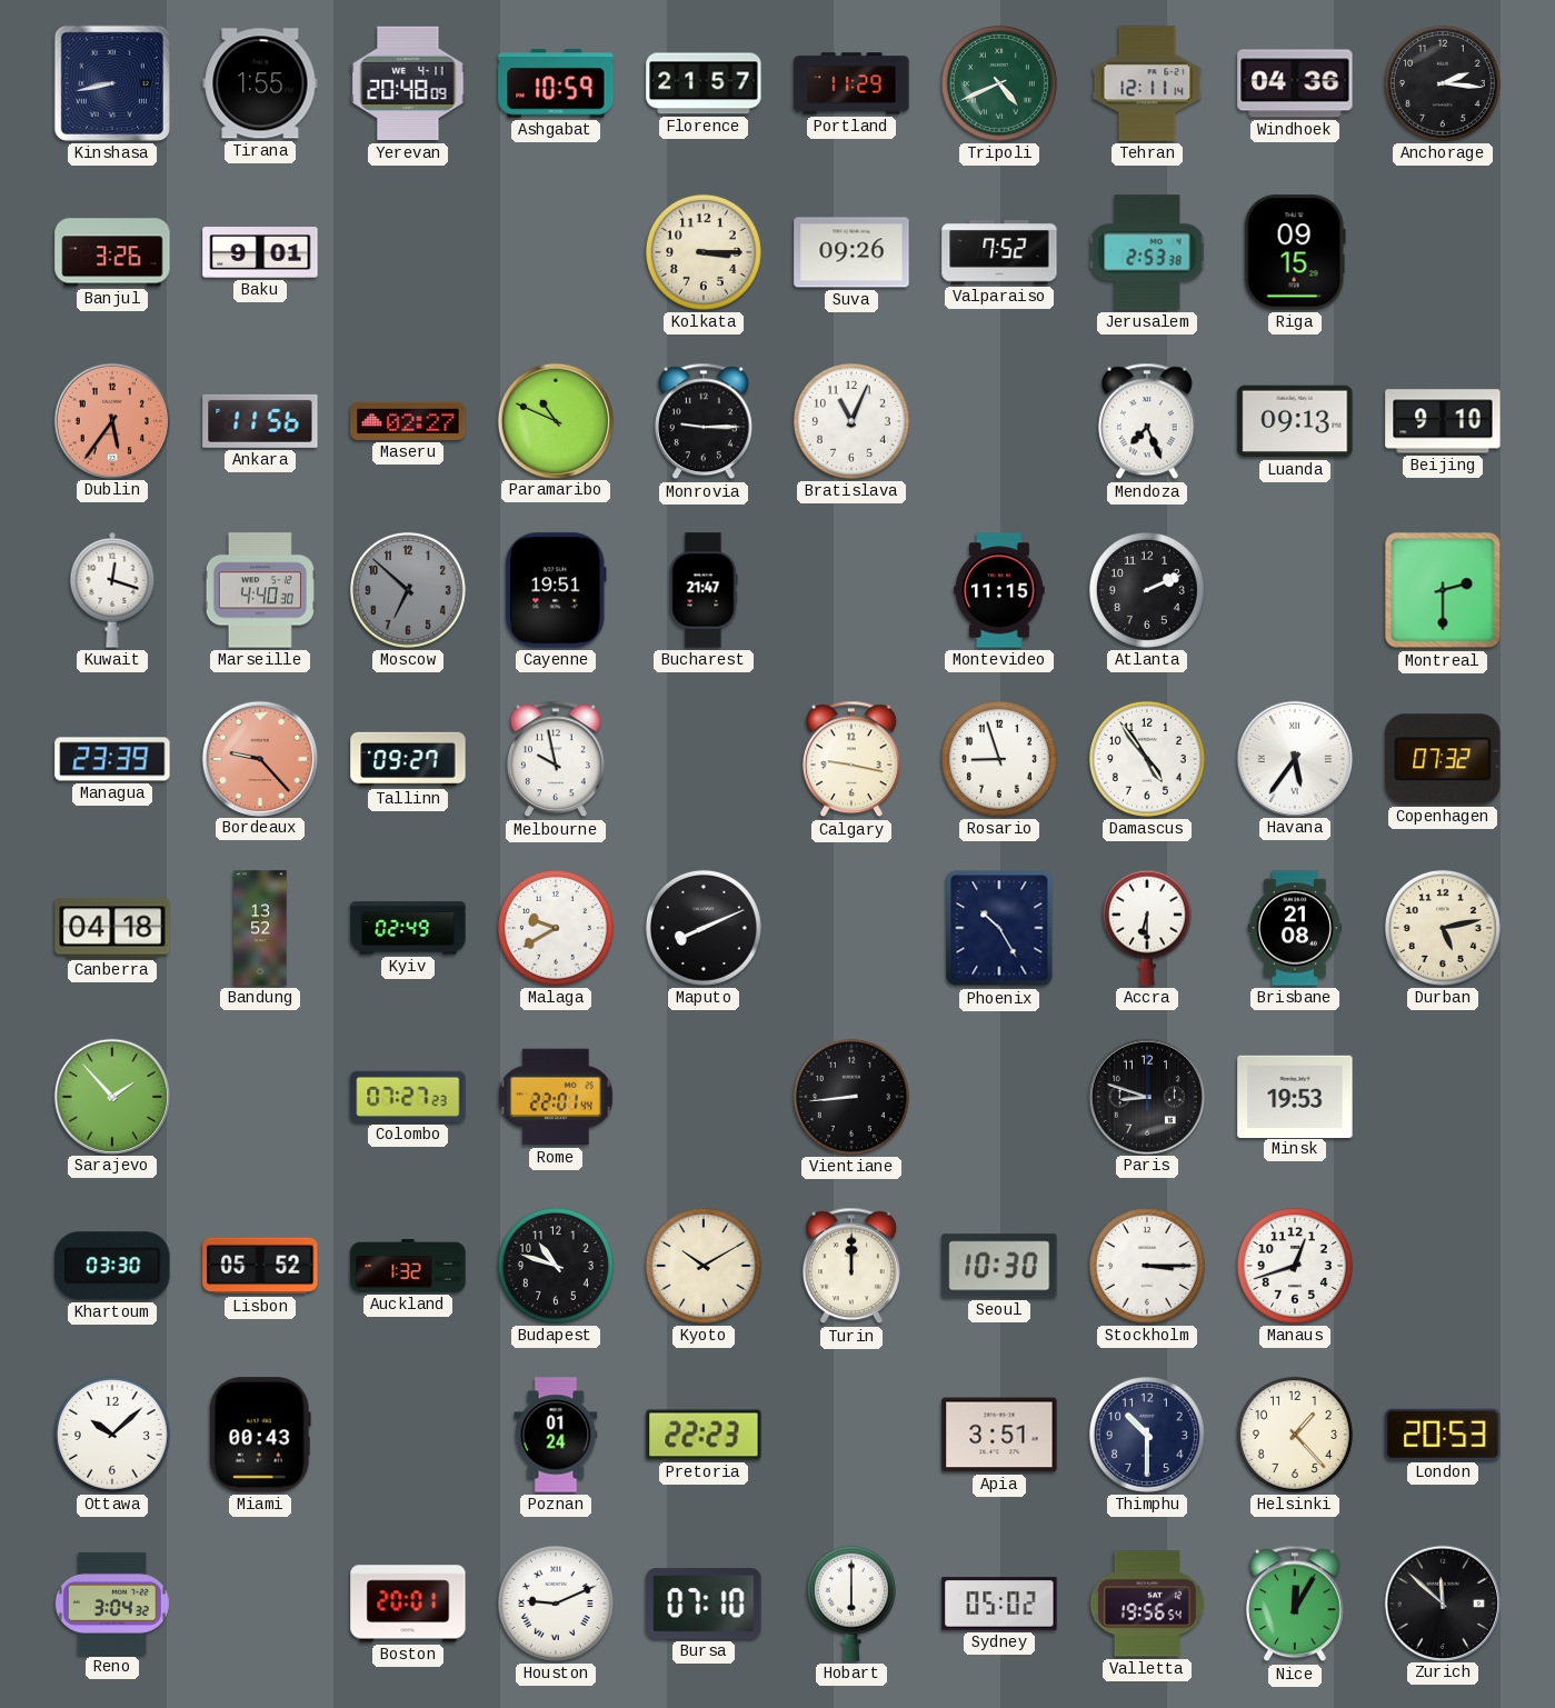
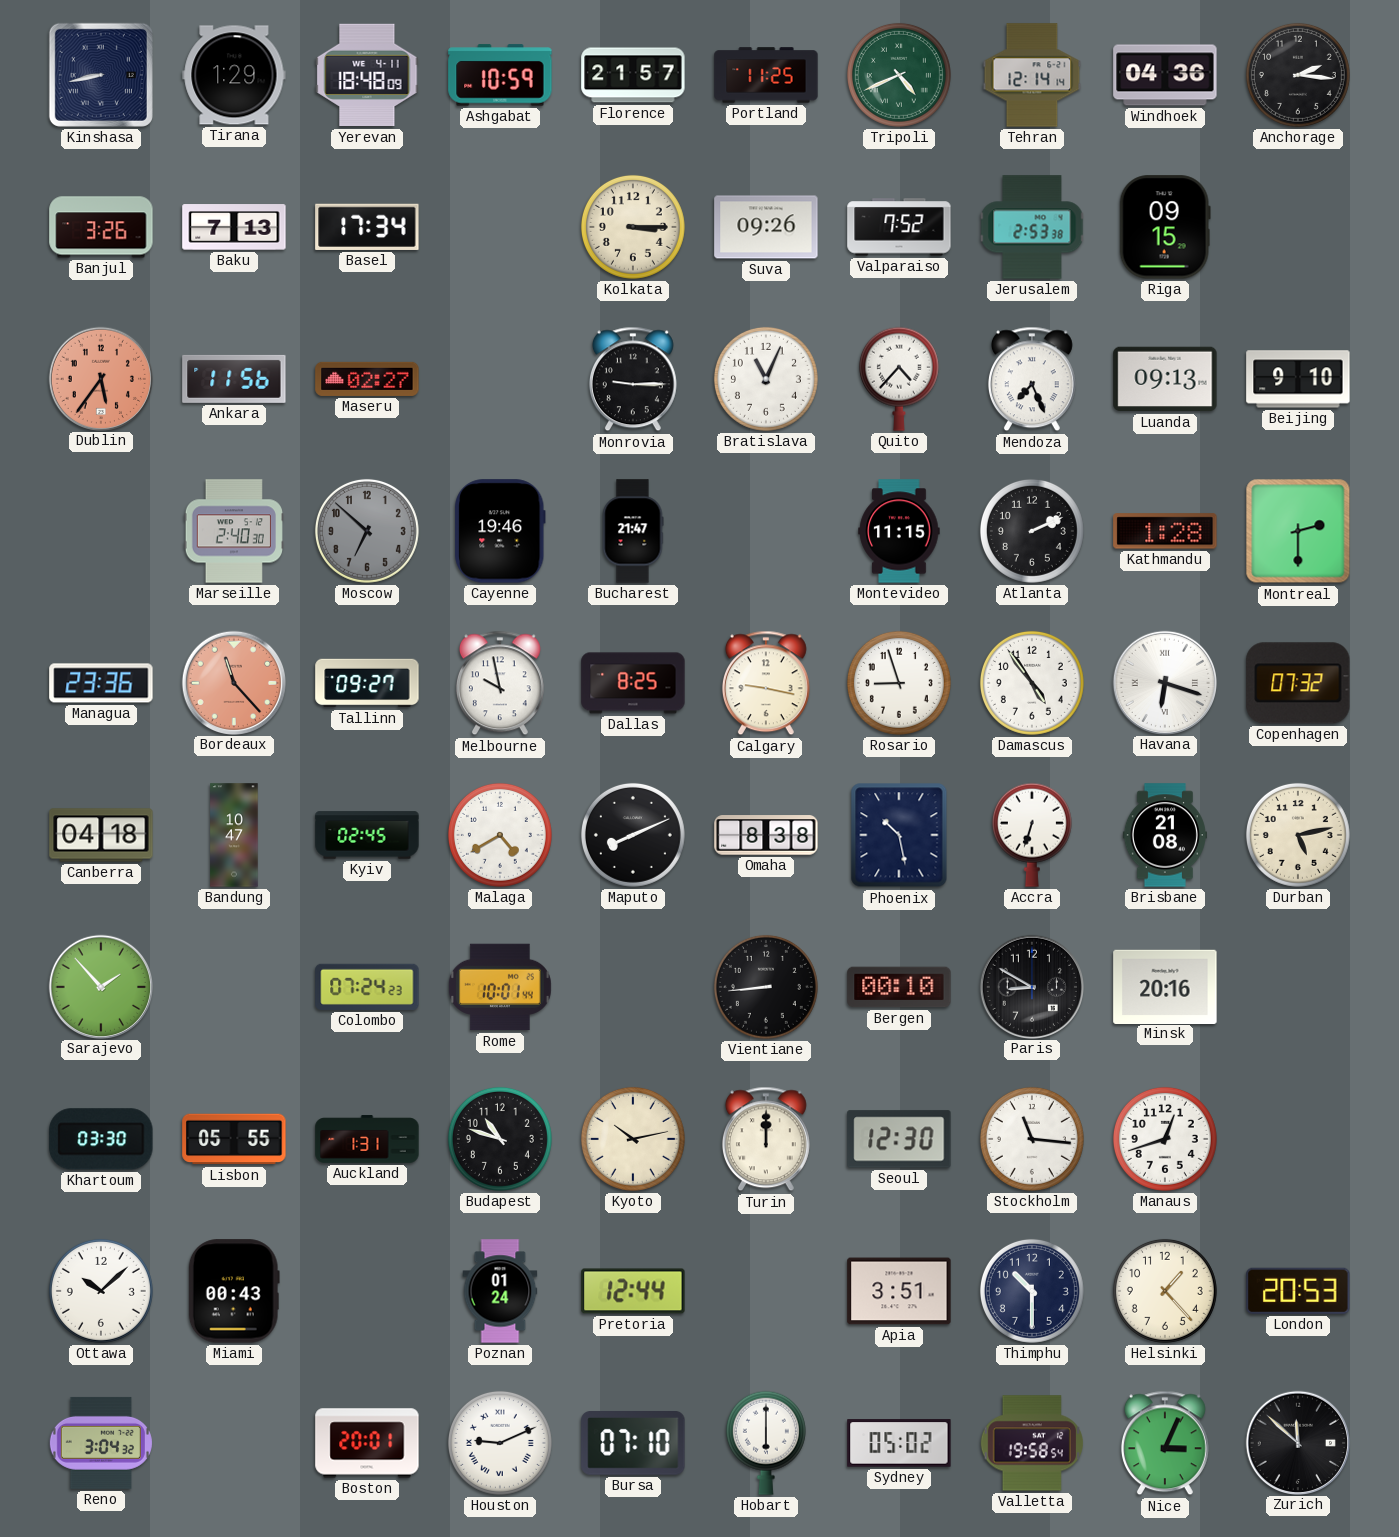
Tirana: 1:55 -> 1:29
Yerevan: 20:48 -> 18:48
Portland: 11:29 -> 11:25
Tehran: 12:11 -> 12:14
Baku: 9:01 -> 7:13
Basel: none -> 17:34
Paramaribo: 10:49 -> none
Quito: none -> 4:37
Kuwait: 12:18 -> none
Marseille: 4:40 -> 2:40
Cayenne: 19:51 -> 19:46
Kathmandu: none -> 1:28
Managua: 23:39 -> 23:36
Bordeaux: 9:23 -> 11:23
Dallas: none -> 8:25
Havana: 5:36 -> 6:18
Bandung: 13:52 -> 10:47
Kyiv: 02:49 -> 02:45
Malaga: 9:40 -> 4:40
Omaha: none -> 8:38
Phoenix: 10:25 -> 10:28
Accra: 6:30 -> 6:33
Colombo: 07:27 -> 07:24
Rome: 22:01 -> 10:01
Bergen: none -> 00:10
Paris: 8:48 -> 8:50
Minsk: 19:53 -> 20:16
Lisbon: 05:52 -> 05:55
Auckland: 1:32 -> 1:31
Kyoto: 10:10 -> 10:13
Seoul: 10:30 -> 12:30
Stockholm: 3:15 -> 11:16
Pretoria: 22:23 -> 12:44
Valletta: 19:56 -> 19:58
Nice: 12:05 -> 3:04
